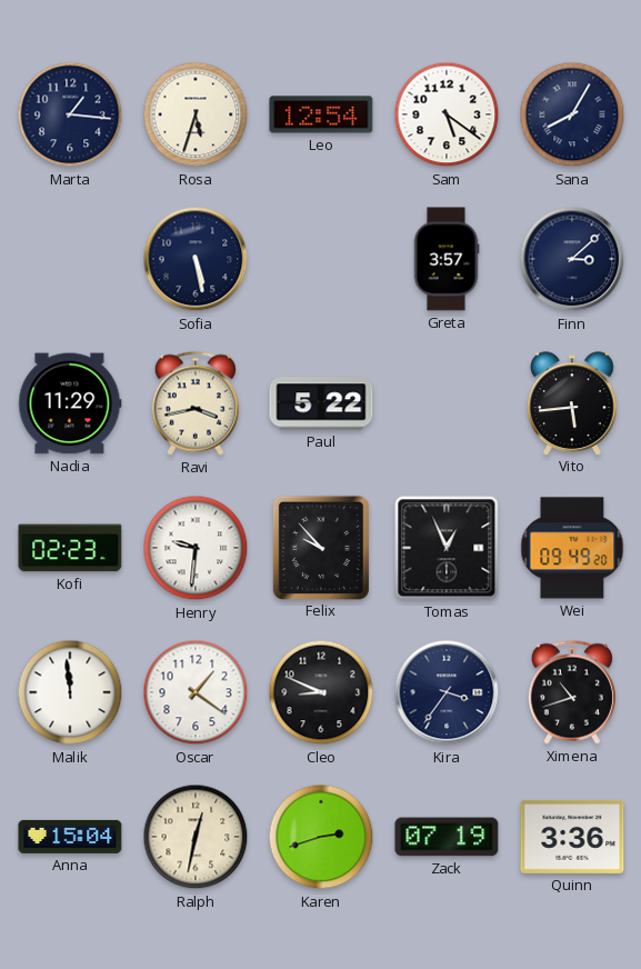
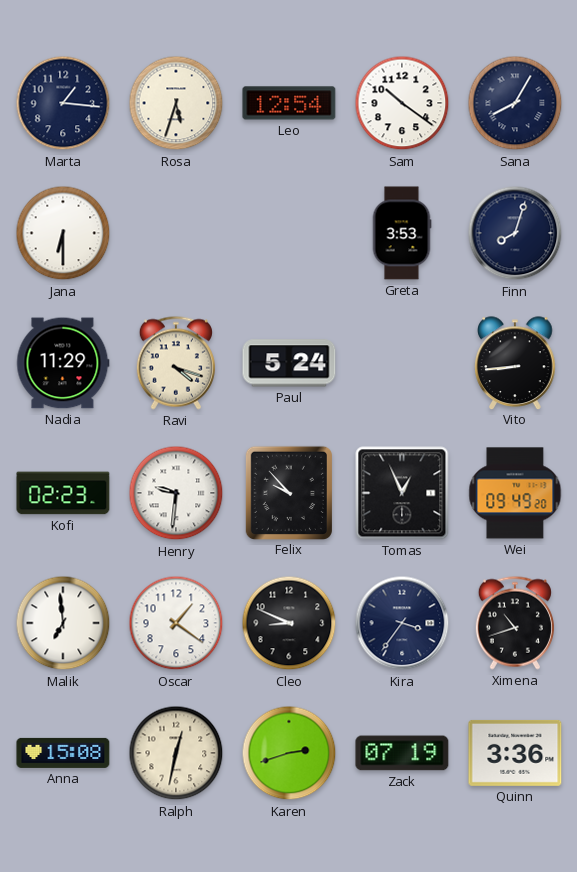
Sam: 5:21 -> 10:21
Jana: none -> 6:30
Sofia: 5:28 -> none
Greta: 3:57 -> 3:53
Finn: 3:08 -> 8:03
Ravi: 3:43 -> 4:18
Paul: 5:22 -> 5:24
Vito: 5:44 -> 8:44
Malik: 11:59 -> 6:59
Anna: 15:04 -> 15:08
